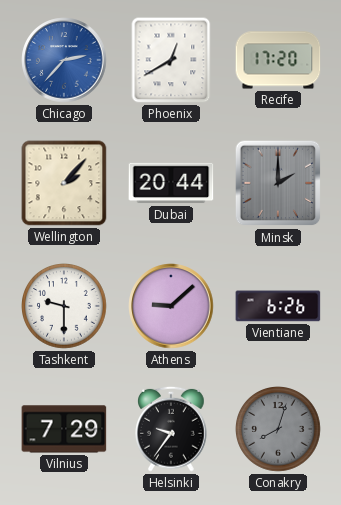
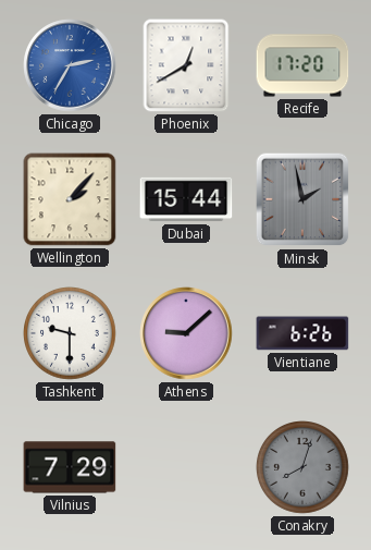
Chicago: 2:37 -> 2:35
Dubai: 20:44 -> 15:44
Minsk: 2:00 -> 1:58
Helsinki: 9:36 -> none
